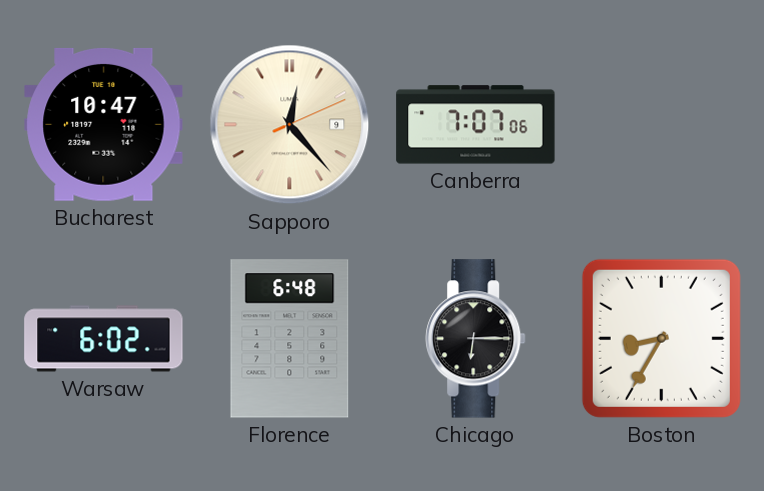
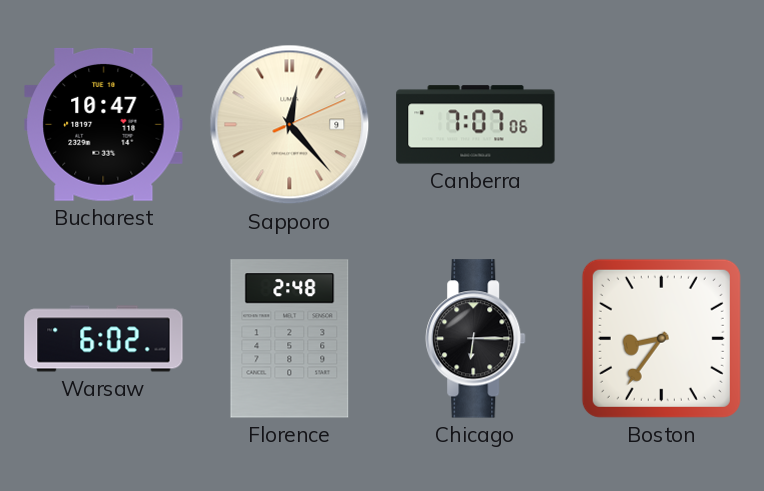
Florence: 6:48 -> 2:48
Boston: 8:35 -> 8:36
